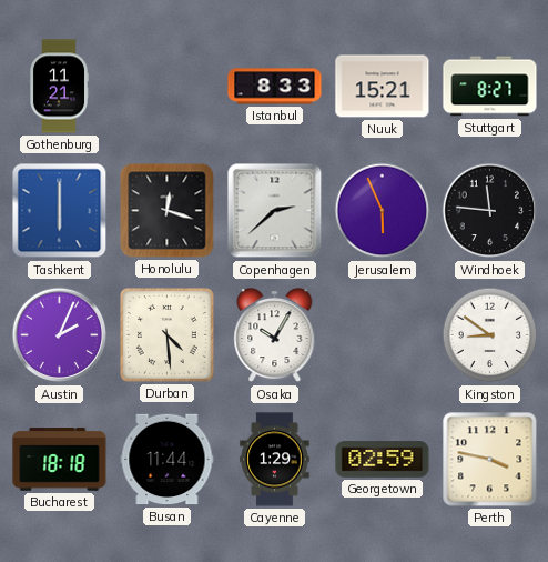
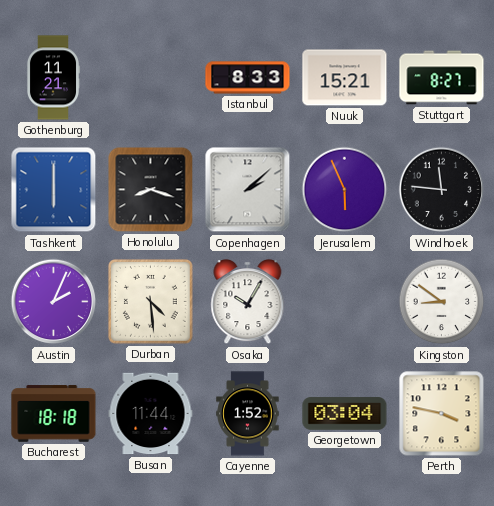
Honolulu: 12:18 -> 8:18
Copenhagen: 2:38 -> 2:08
Cayenne: 1:29 -> 1:52
Georgetown: 02:59 -> 03:04
